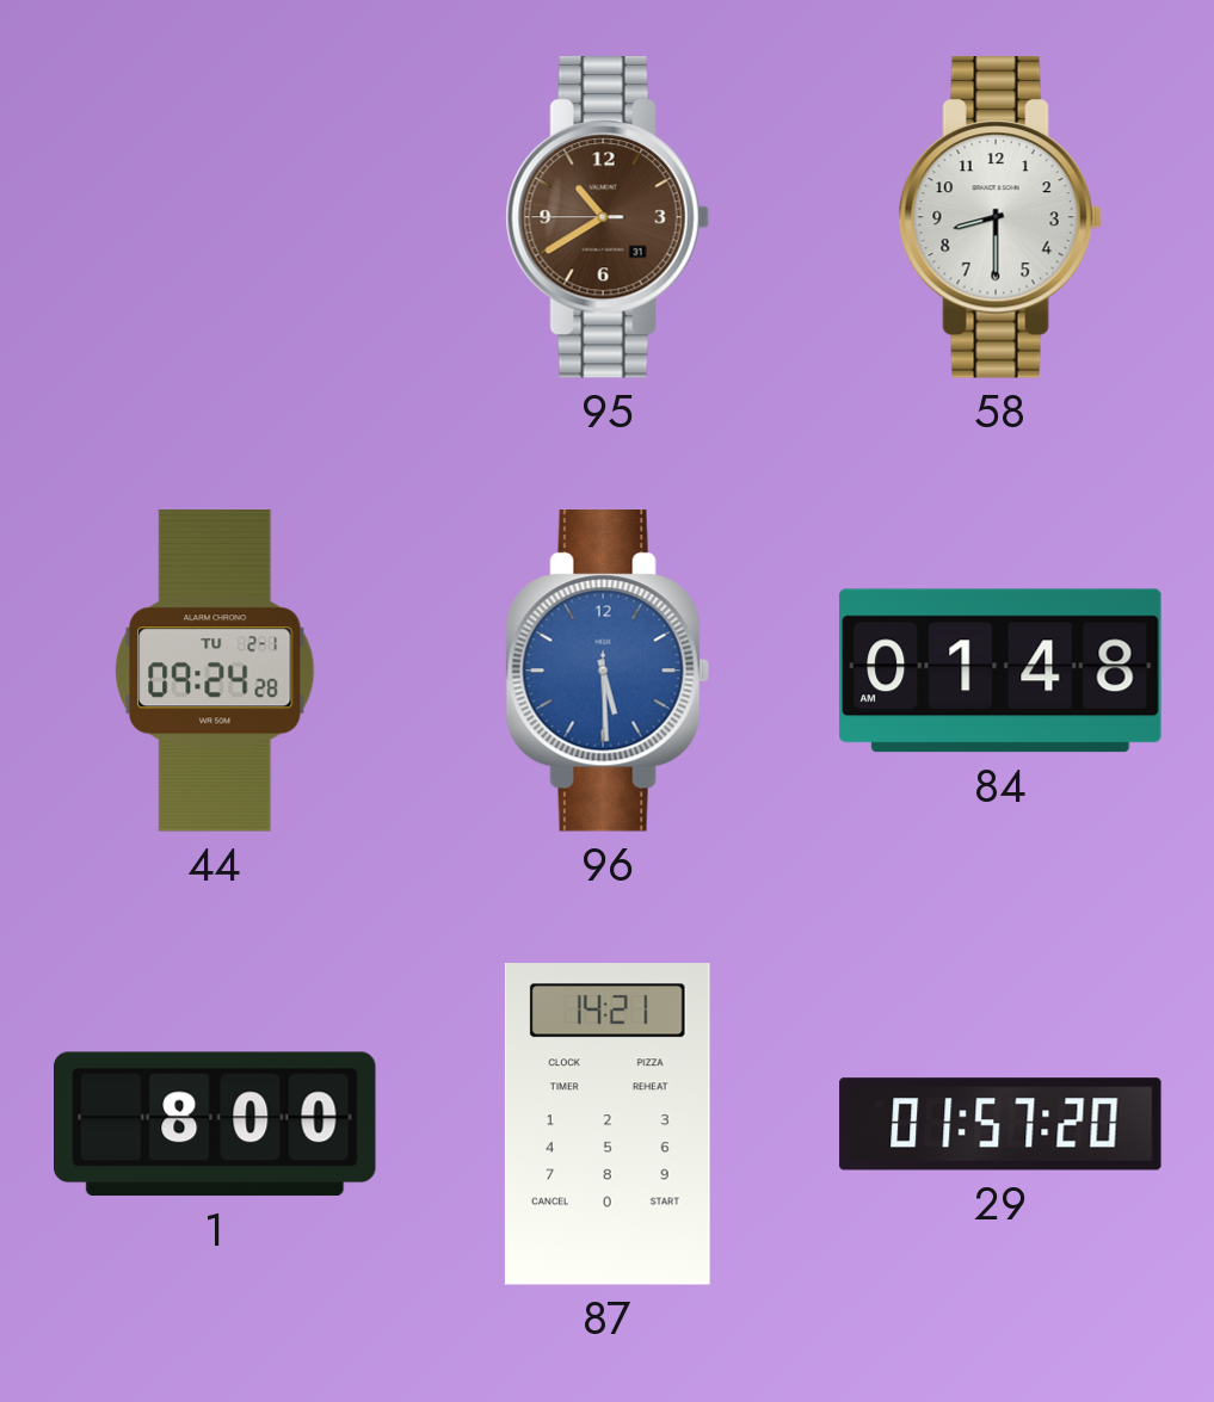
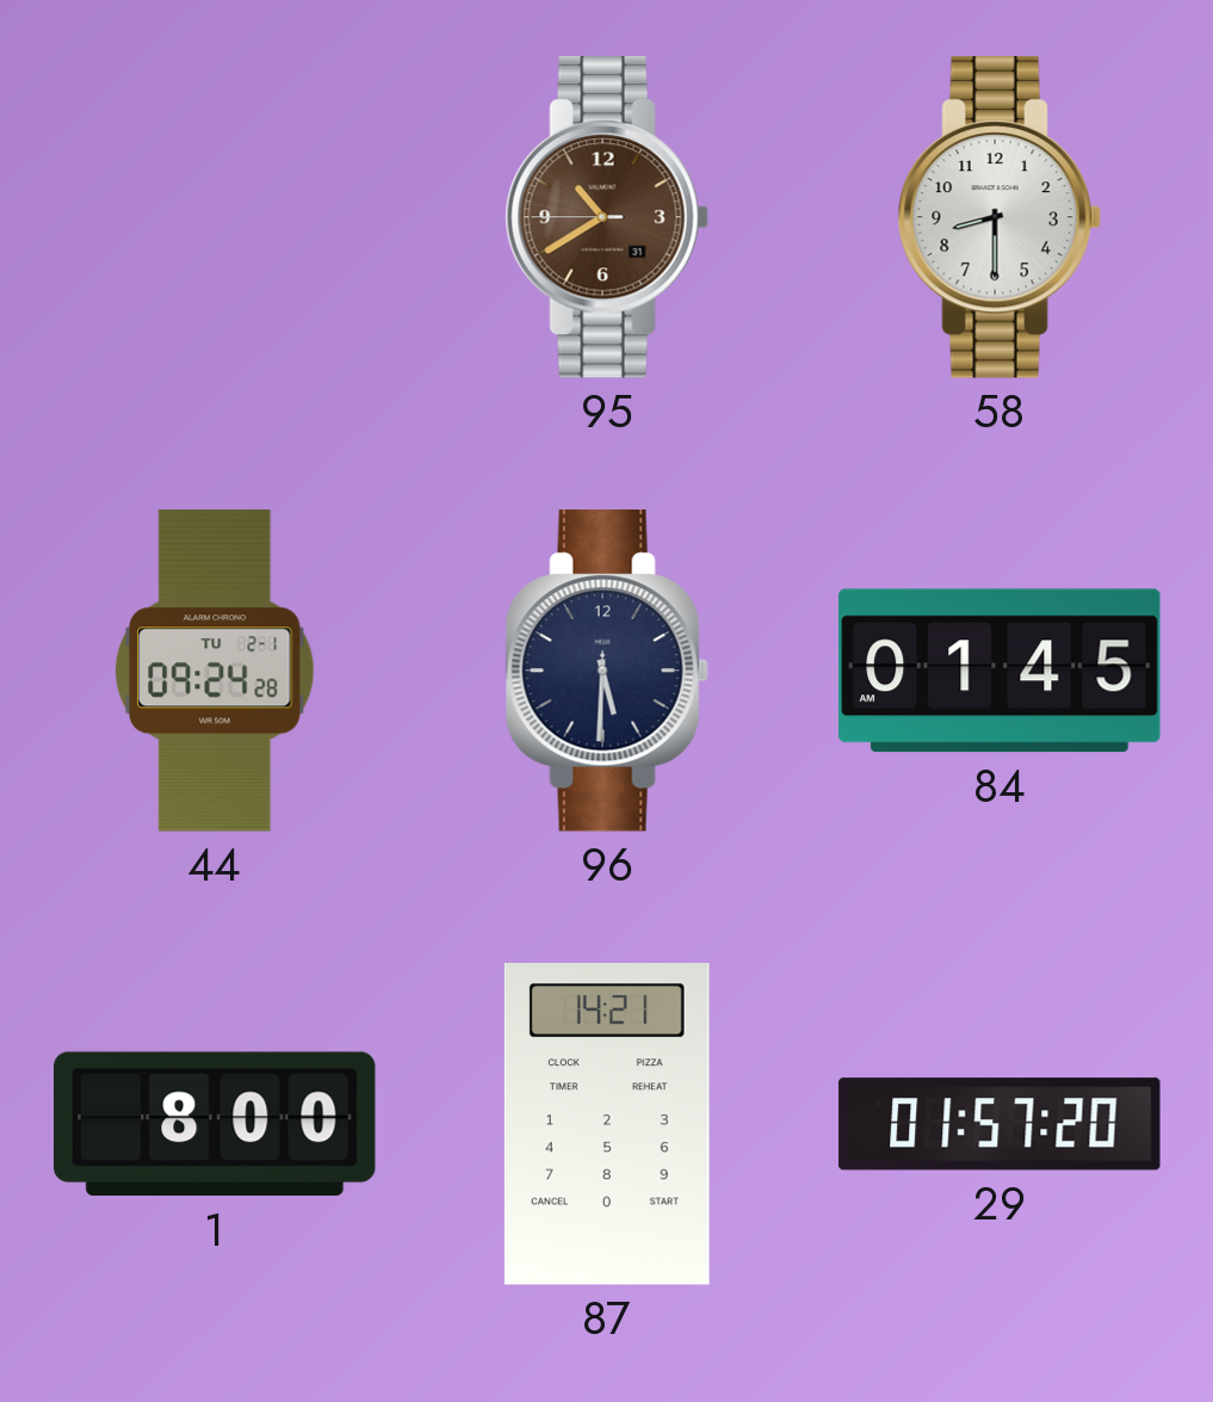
96: 5:29 -> 5:30
96 dial: blue -> navy
84: 01:48 -> 01:45
